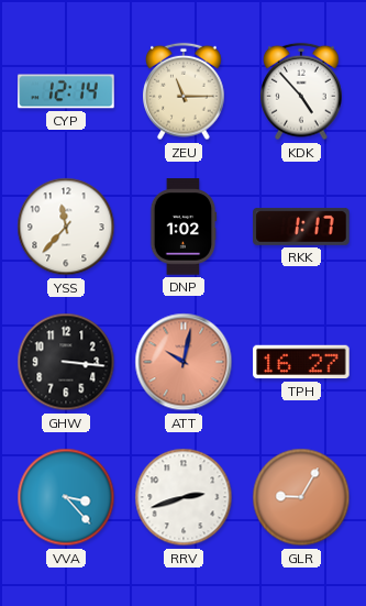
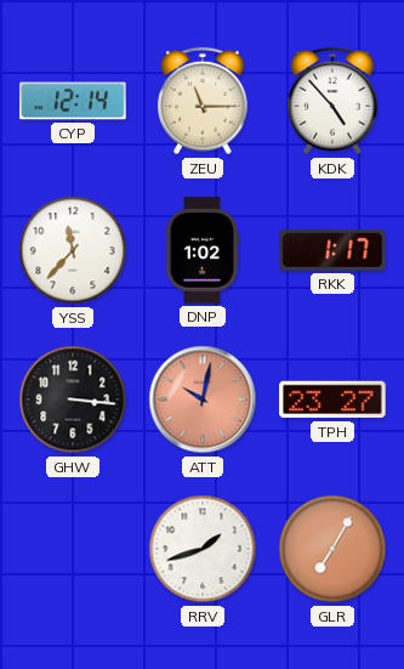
TPH: 16:27 -> 23:27
VVA: 3:23 -> none
RRV: 2:42 -> 1:42
GLR: 9:05 -> 7:05
